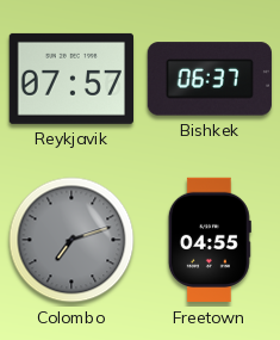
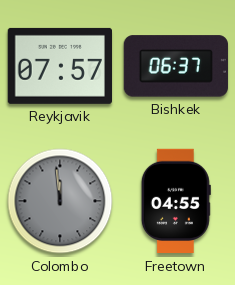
Colombo: 7:12 -> 11:59
